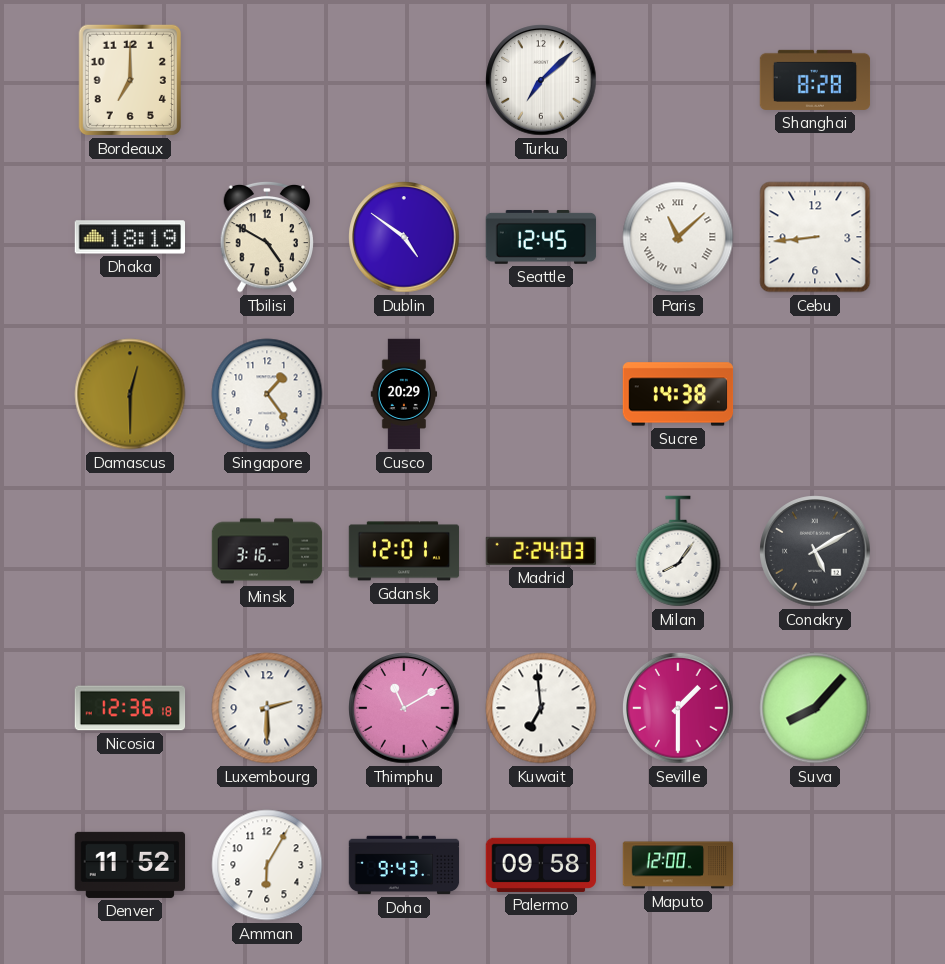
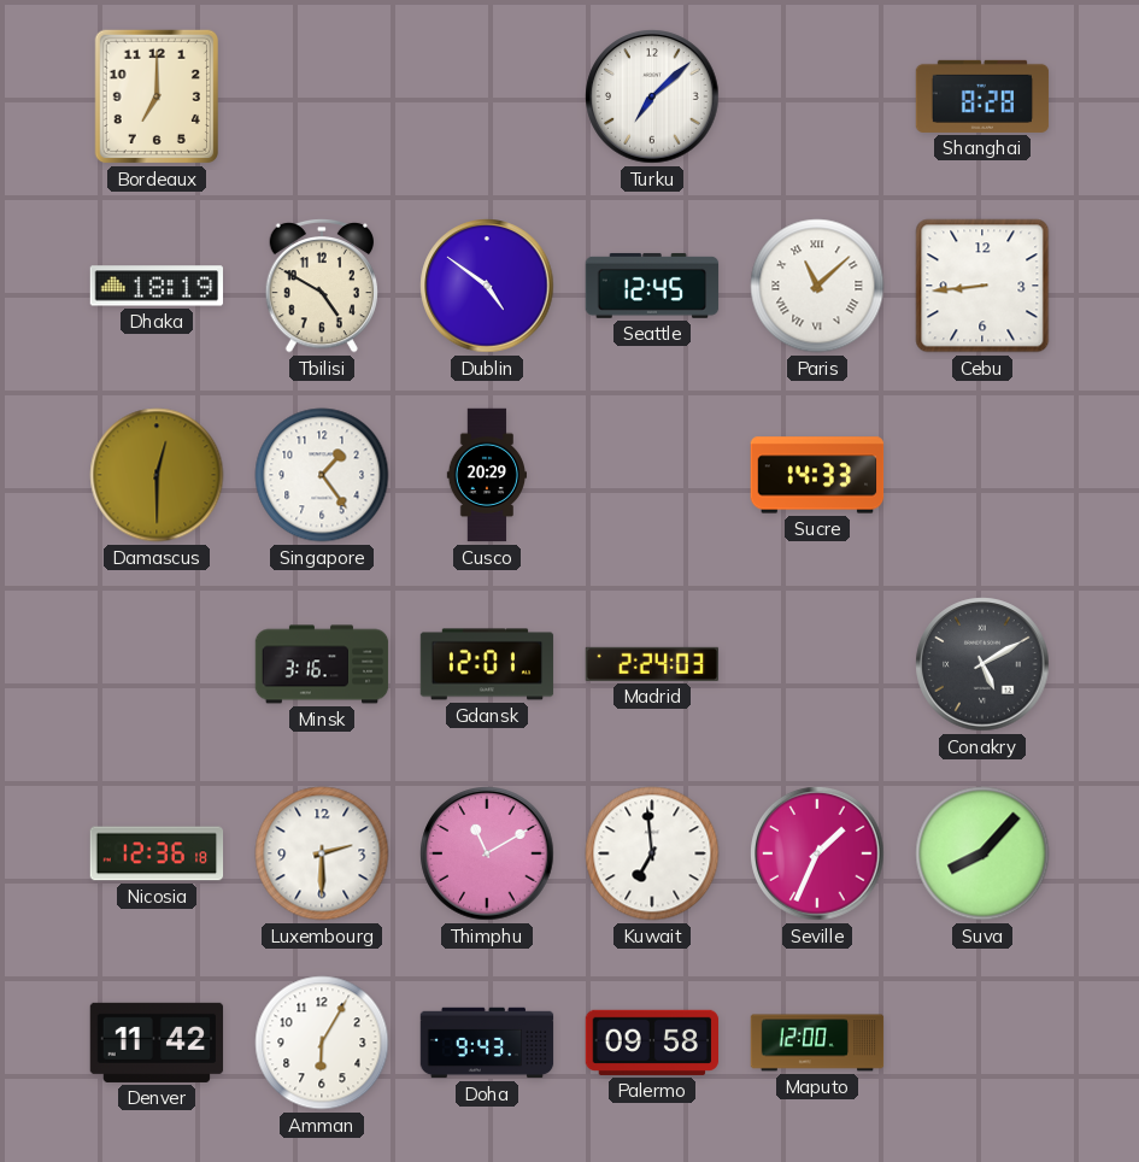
Sucre: 14:38 -> 14:33
Milan: 8:06 -> none
Seville: 1:30 -> 1:34
Denver: 11:52 -> 11:42
